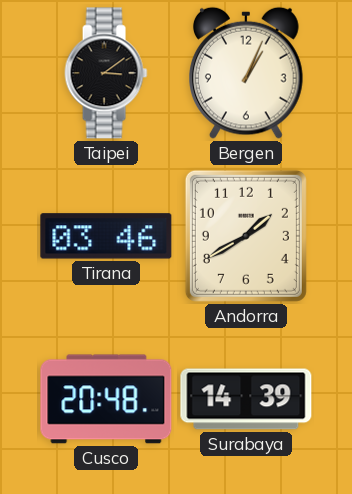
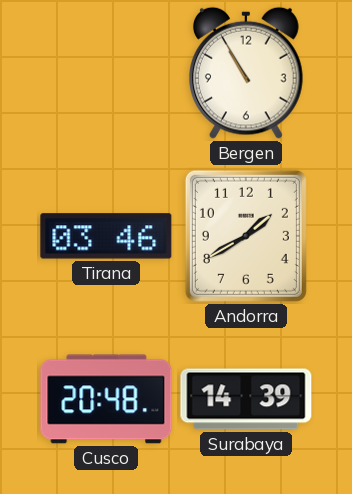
Taipei: 3:09 -> none
Bergen: 1:04 -> 10:55
